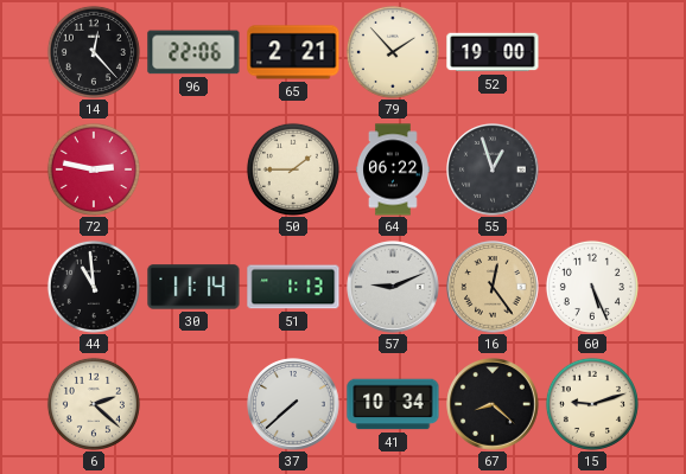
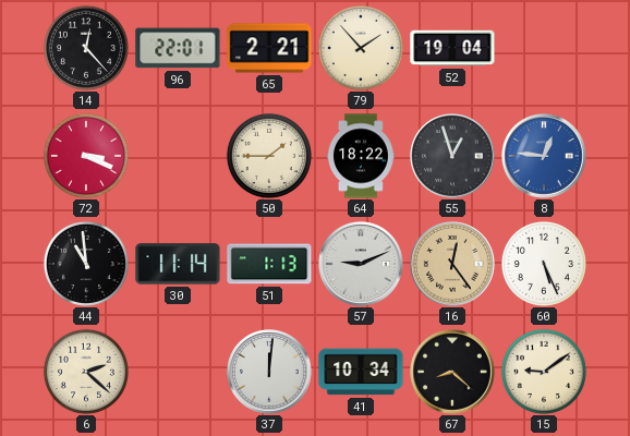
96: 22:06 -> 22:01
52: 19:00 -> 19:04
72: 2:47 -> 3:19
64: 06:22 -> 18:22
8: none -> 12:46
37: 7:38 -> 12:01
15: 9:12 -> 9:09
